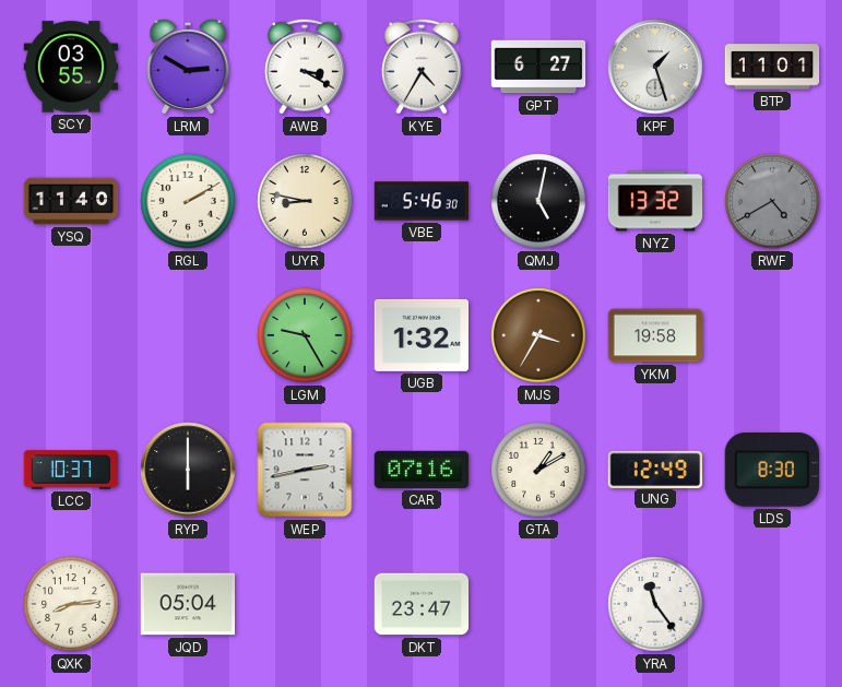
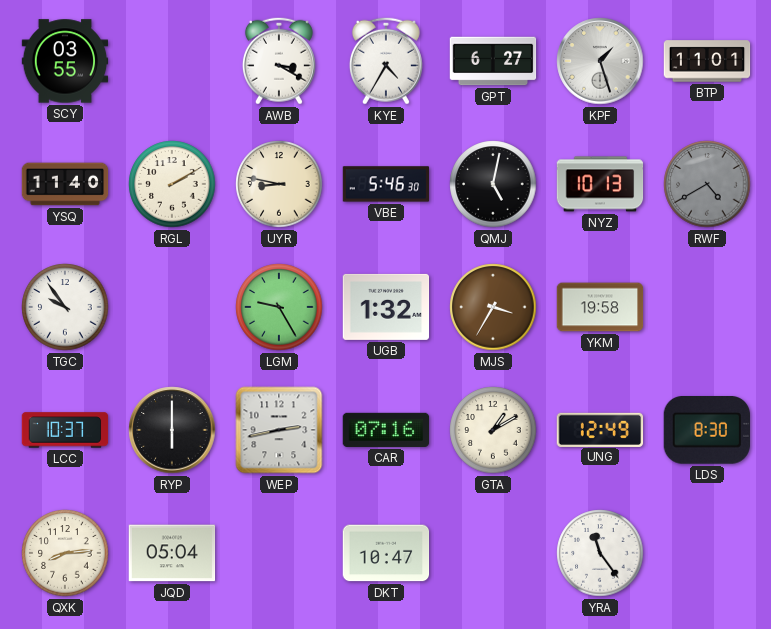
LRM: 2:50 -> none
NYZ: 13:32 -> 10:13
TGC: none -> 9:54
DKT: 23:47 -> 10:47
